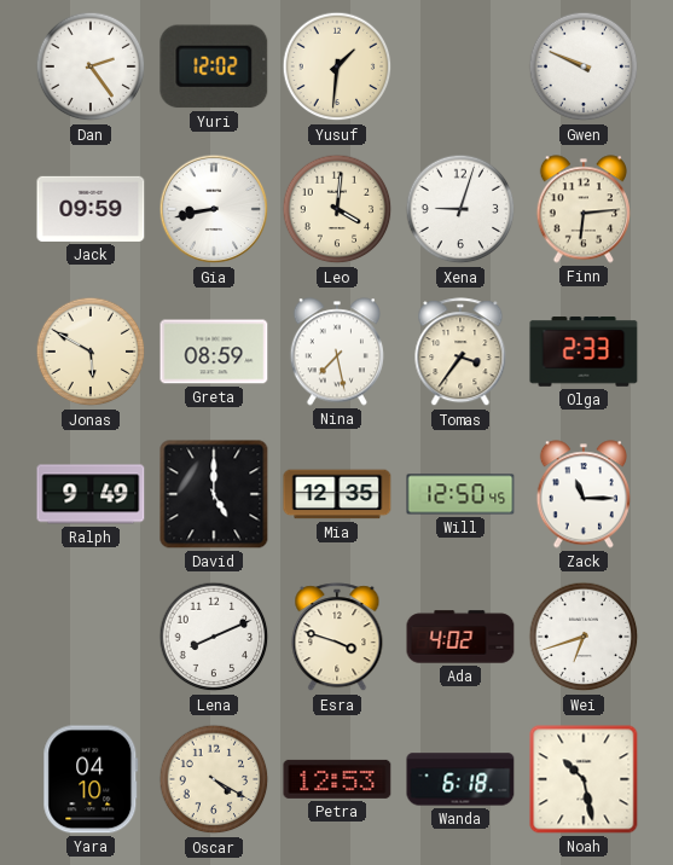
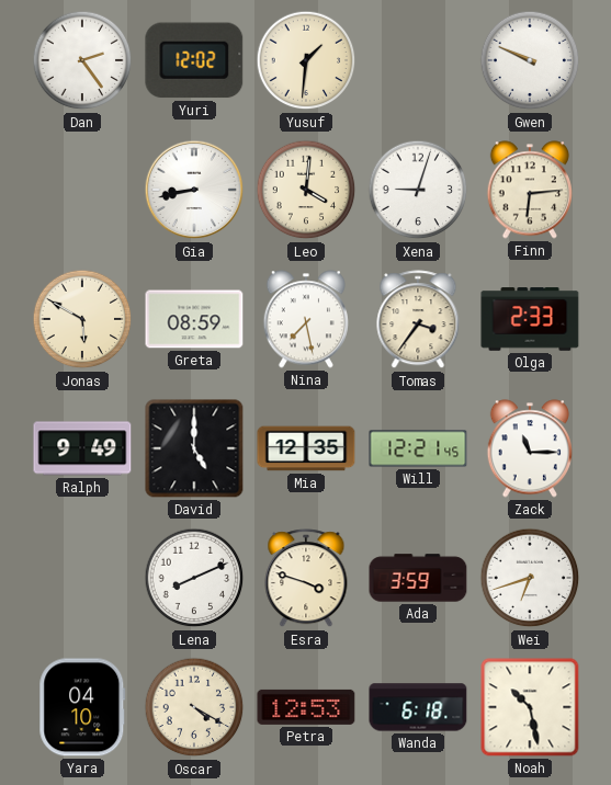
Jack: 09:59 -> none
Will: 12:50 -> 12:21
Ada: 4:02 -> 3:59
